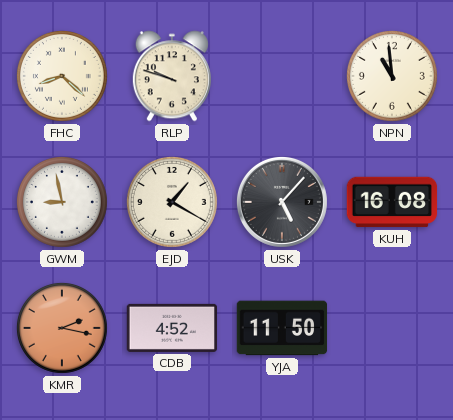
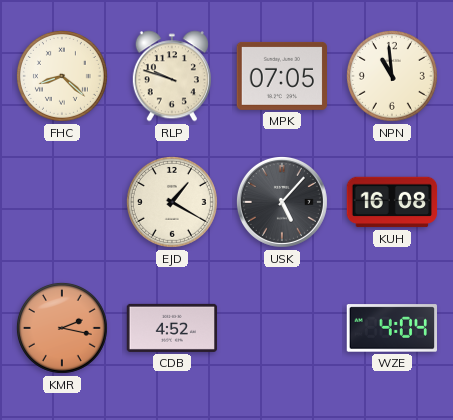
MPK: none -> 07:05
GWM: 8:58 -> none
YJA: 11:50 -> none
WZE: none -> 4:04
